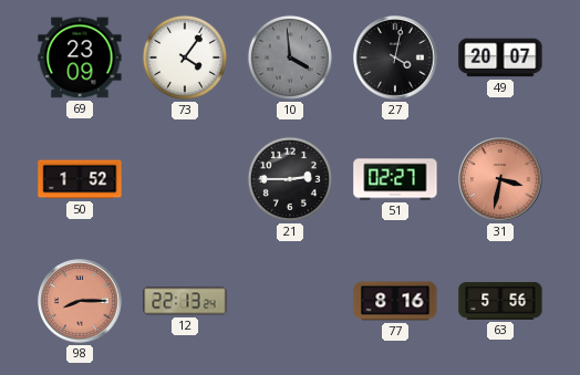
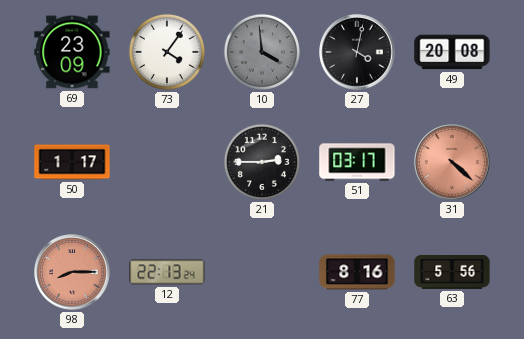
49: 20:07 -> 20:08
50: 1:52 -> 1:17
51: 02:27 -> 03:17
31: 3:32 -> 4:22
